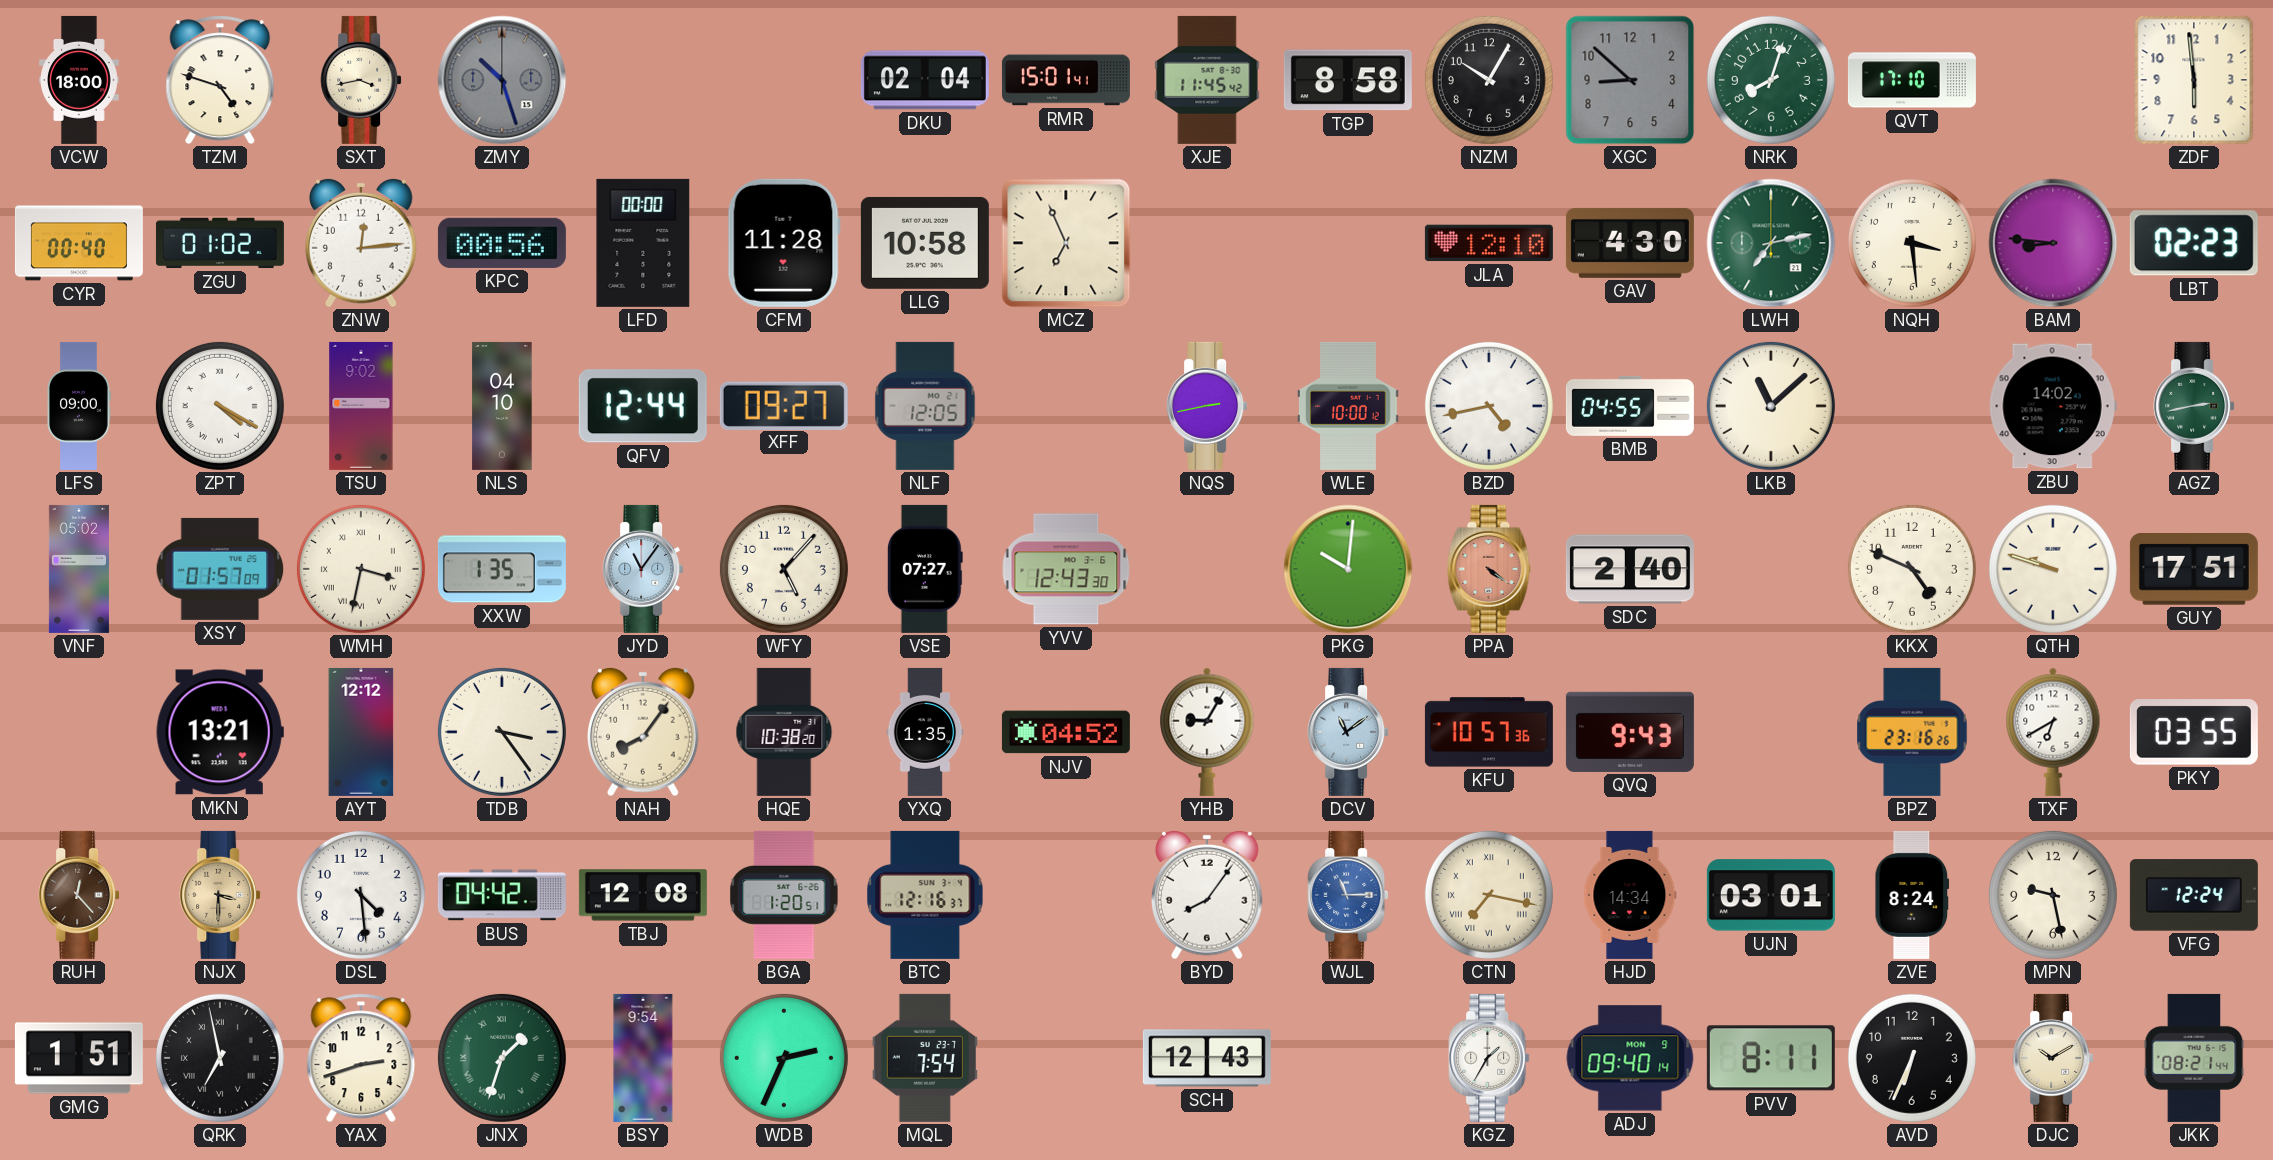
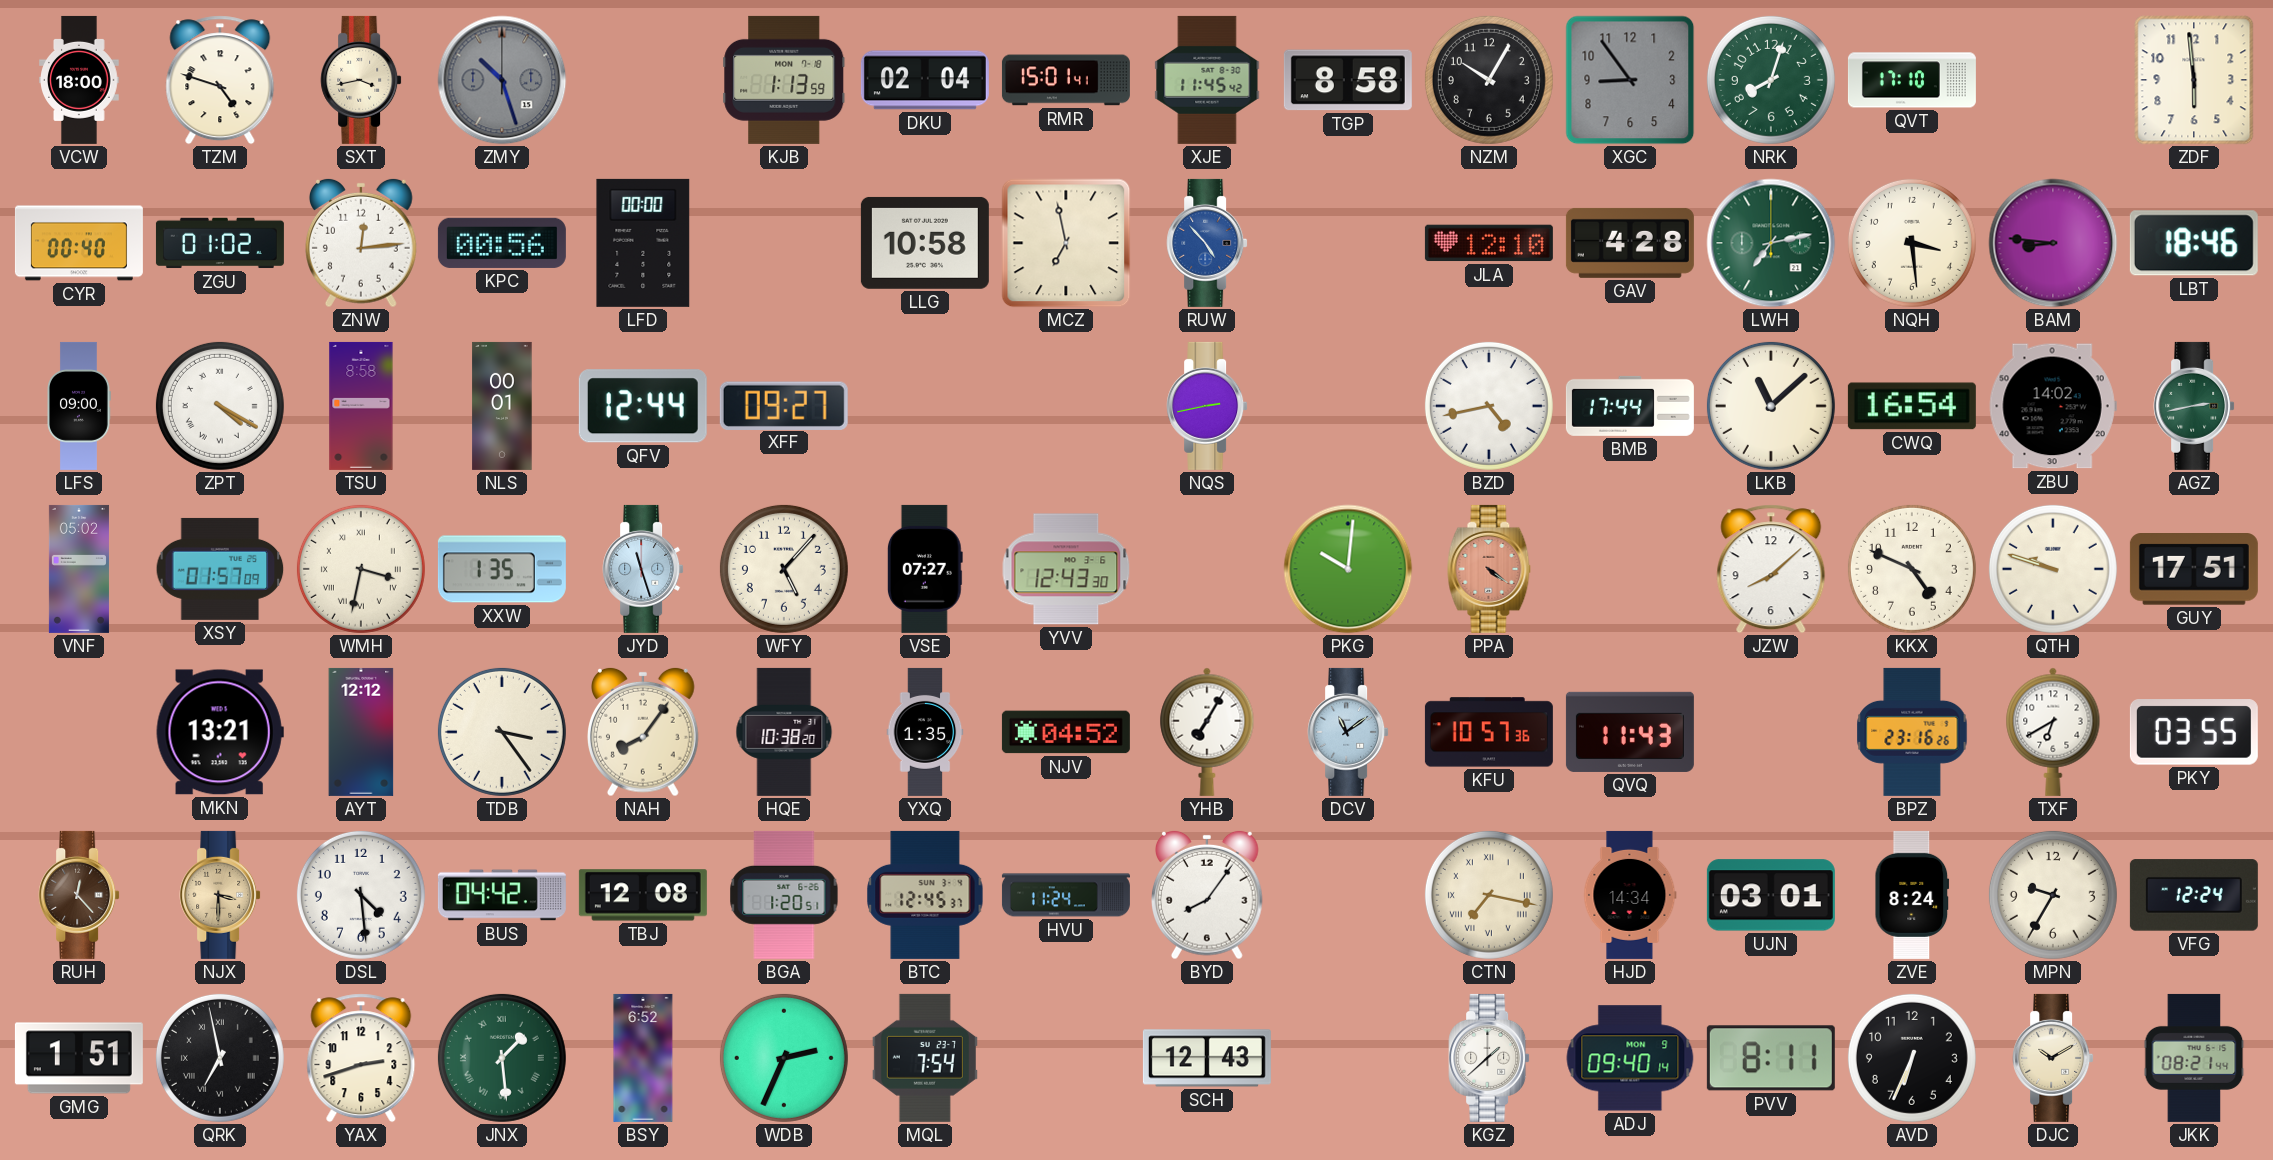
KJB: none -> 1:13
XGC: 8:52 -> 8:54
CFM: 11:28 -> none
MCZ: 6:56 -> 6:58
RUW: none -> 4:53
GAV: 4:30 -> 4:28
LBT: 02:23 -> 18:46
TSU: 9:02 -> 8:58
NLS: 04:10 -> 00:01
NLF: 12:05 -> none
WLE: 10:00 -> none
BMB: 04:55 -> 17:44
CWQ: none -> 16:54
JYD: 11:06 -> 11:27
SDC: 2:40 -> none
JZW: none -> 8:08
YHB: 9:05 -> 7:05
QVQ: 9:43 -> 11:43
BTC: 12:16 -> 12:45
HVU: none -> 11:24
WJL: 11:15 -> none
MPN: 9:28 -> 9:35
JNX: 1:33 -> 1:29
BSY: 9:54 -> 6:52
KGZ: 1:35 -> 1:38
